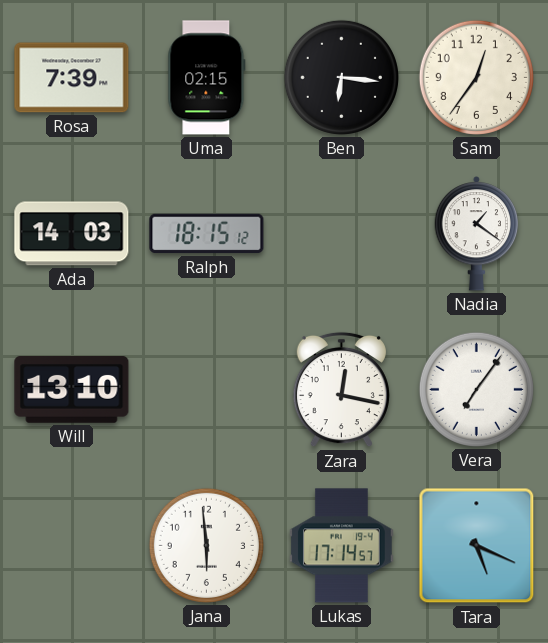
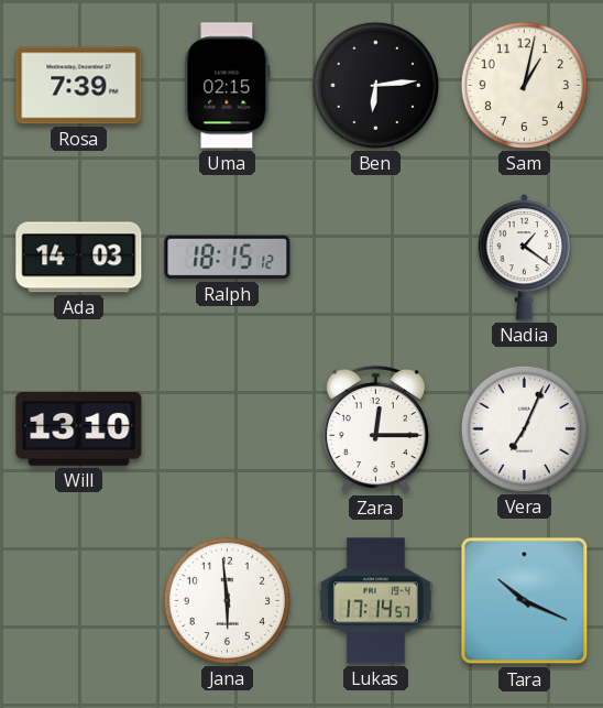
Ben: 6:16 -> 6:14
Sam: 12:36 -> 1:02
Zara: 12:17 -> 12:15
Vera: 7:06 -> 7:04
Tara: 5:19 -> 10:19
